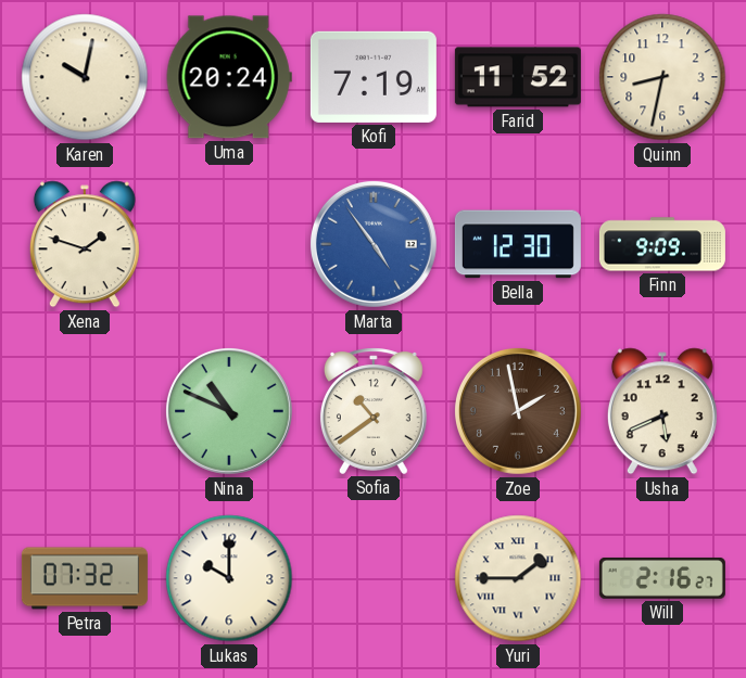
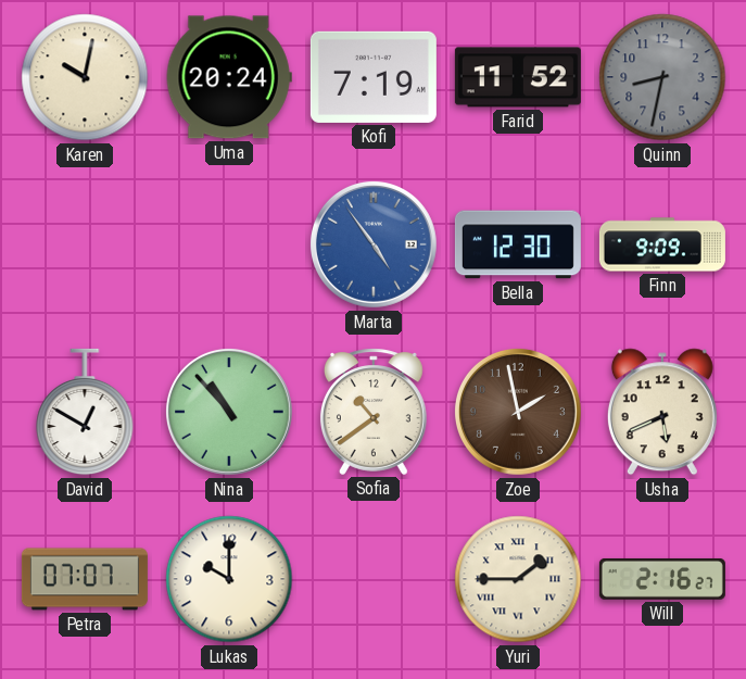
Quinn dial: cream -> grey
Xena: 1:48 -> none
David: none -> 12:50
Nina: 10:49 -> 10:53
Petra: 07:32 -> 07:07
